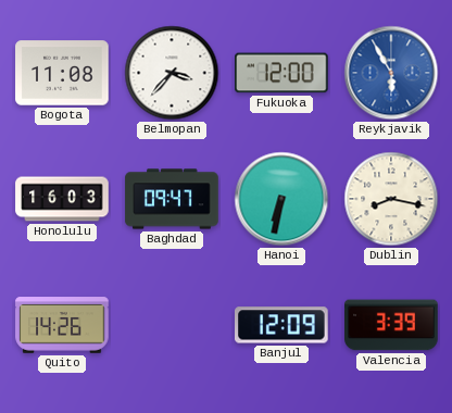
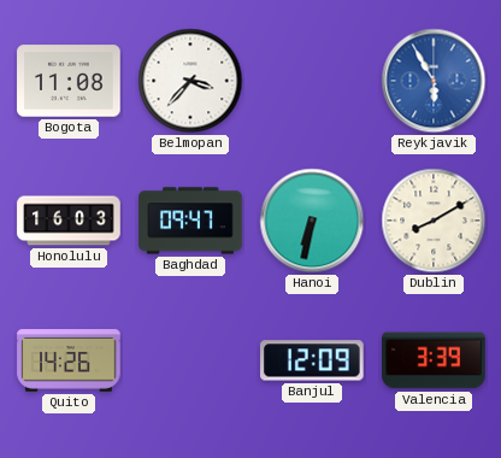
Fukuoka: 12:00 -> none
Dublin: 8:17 -> 8:10
